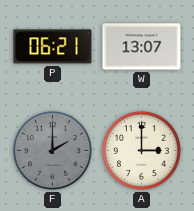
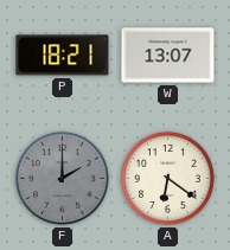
P: 06:21 -> 18:21
A: 3:00 -> 6:21
